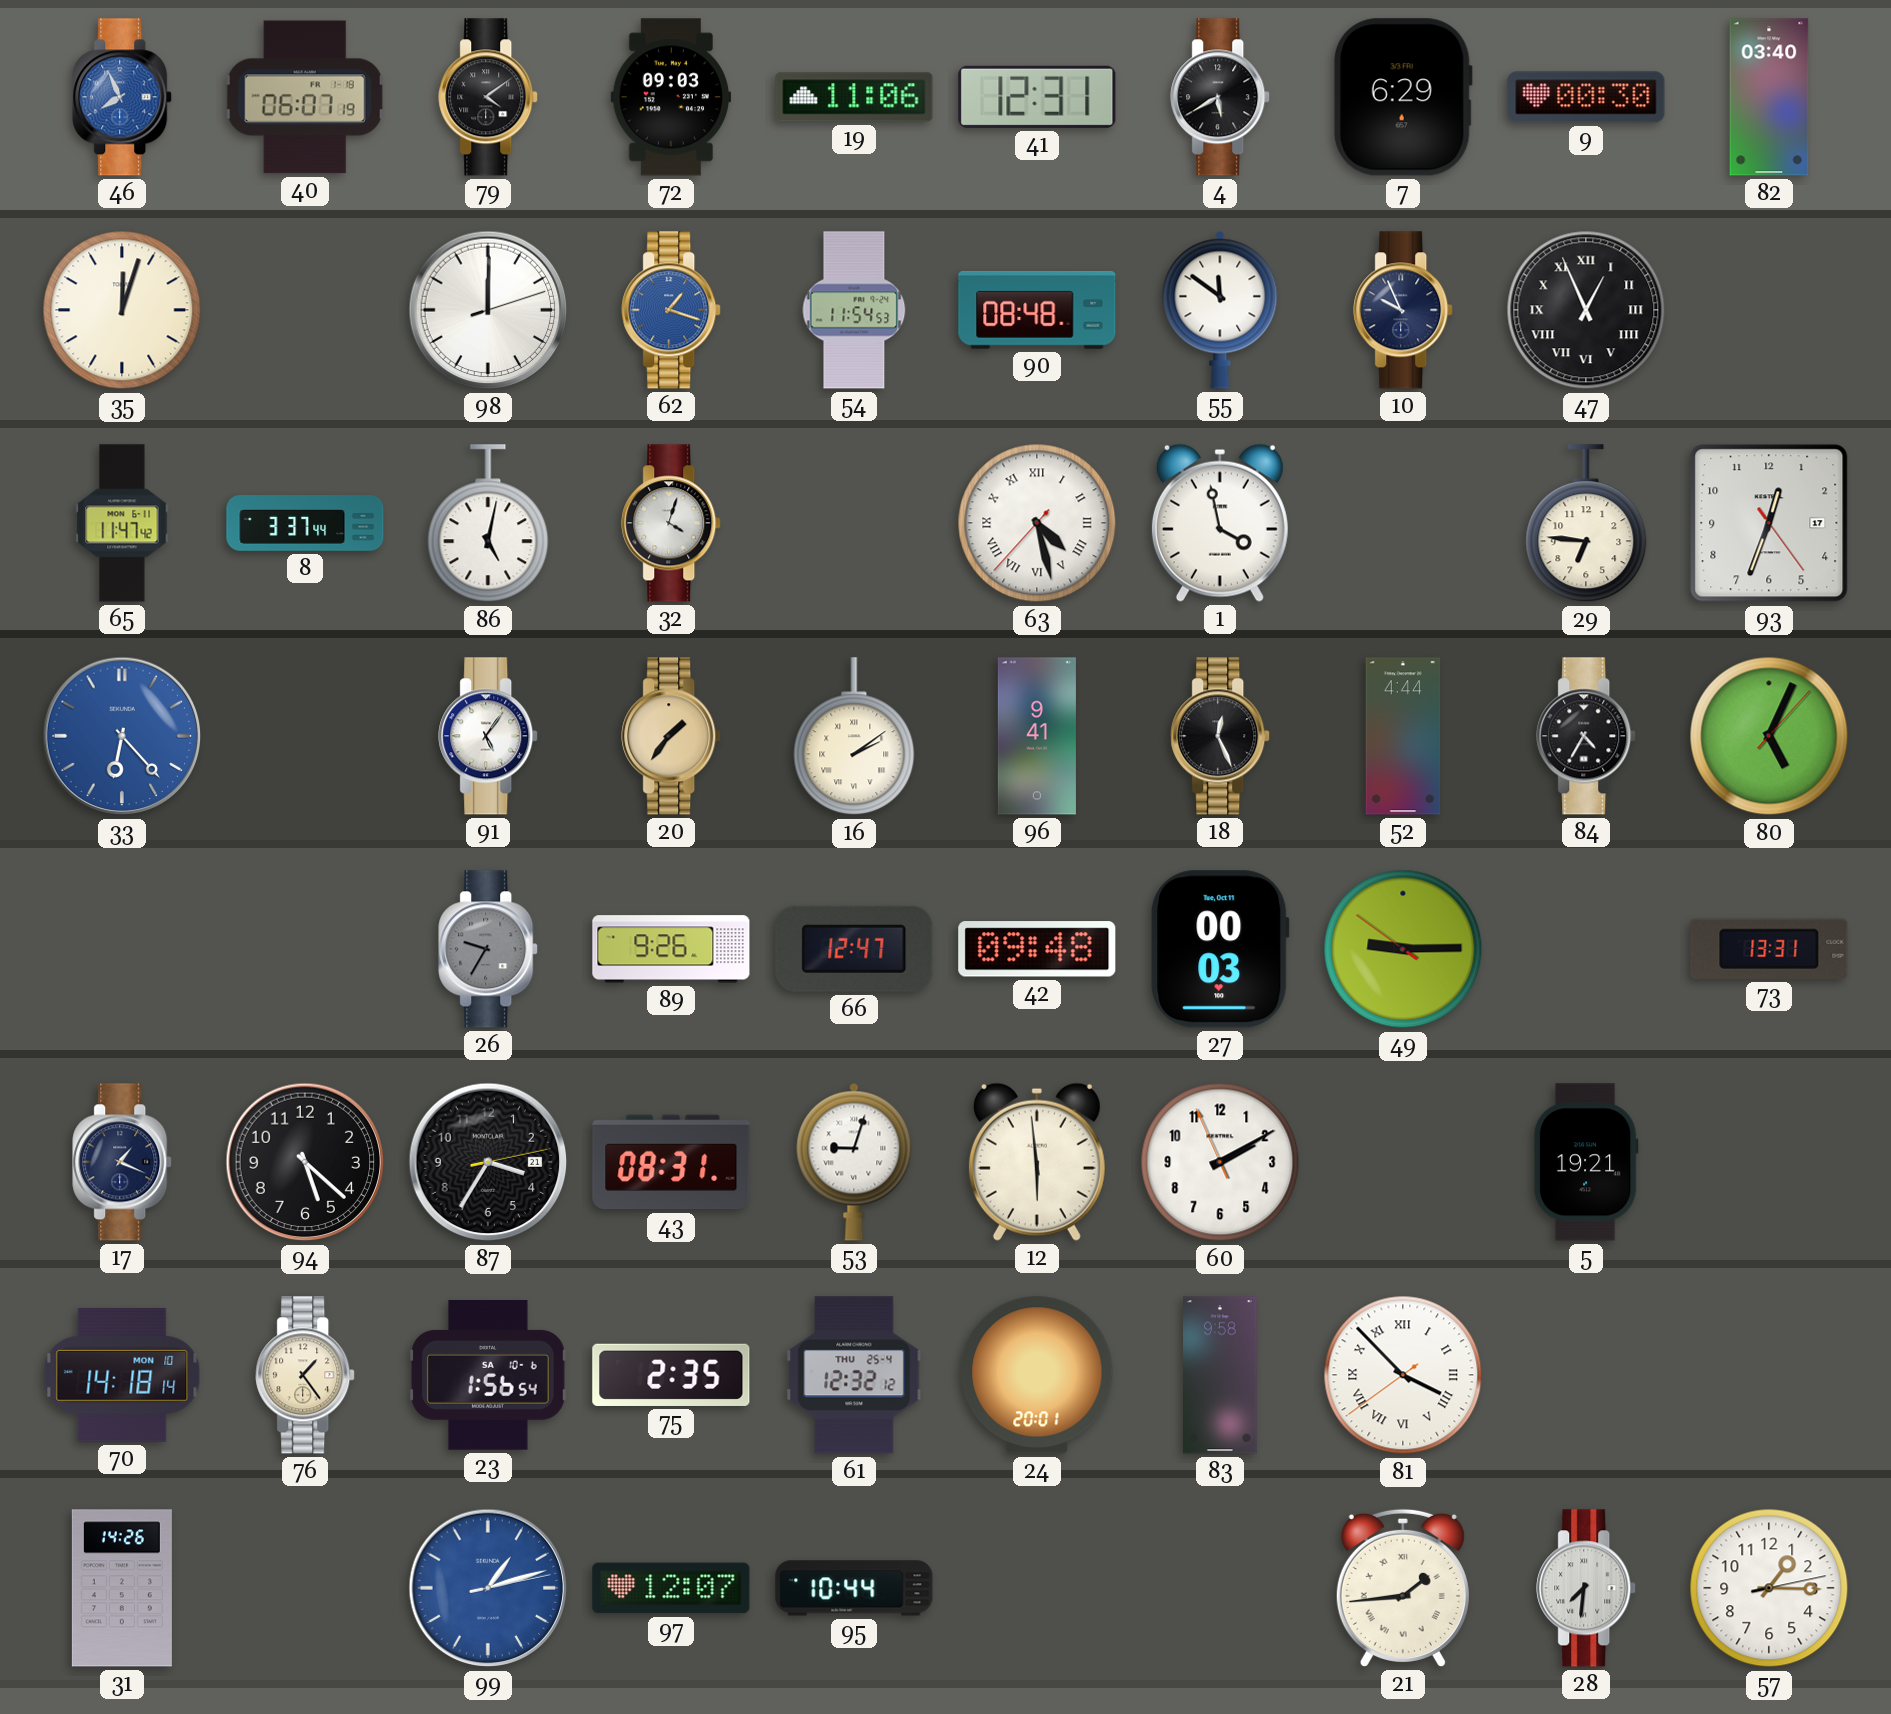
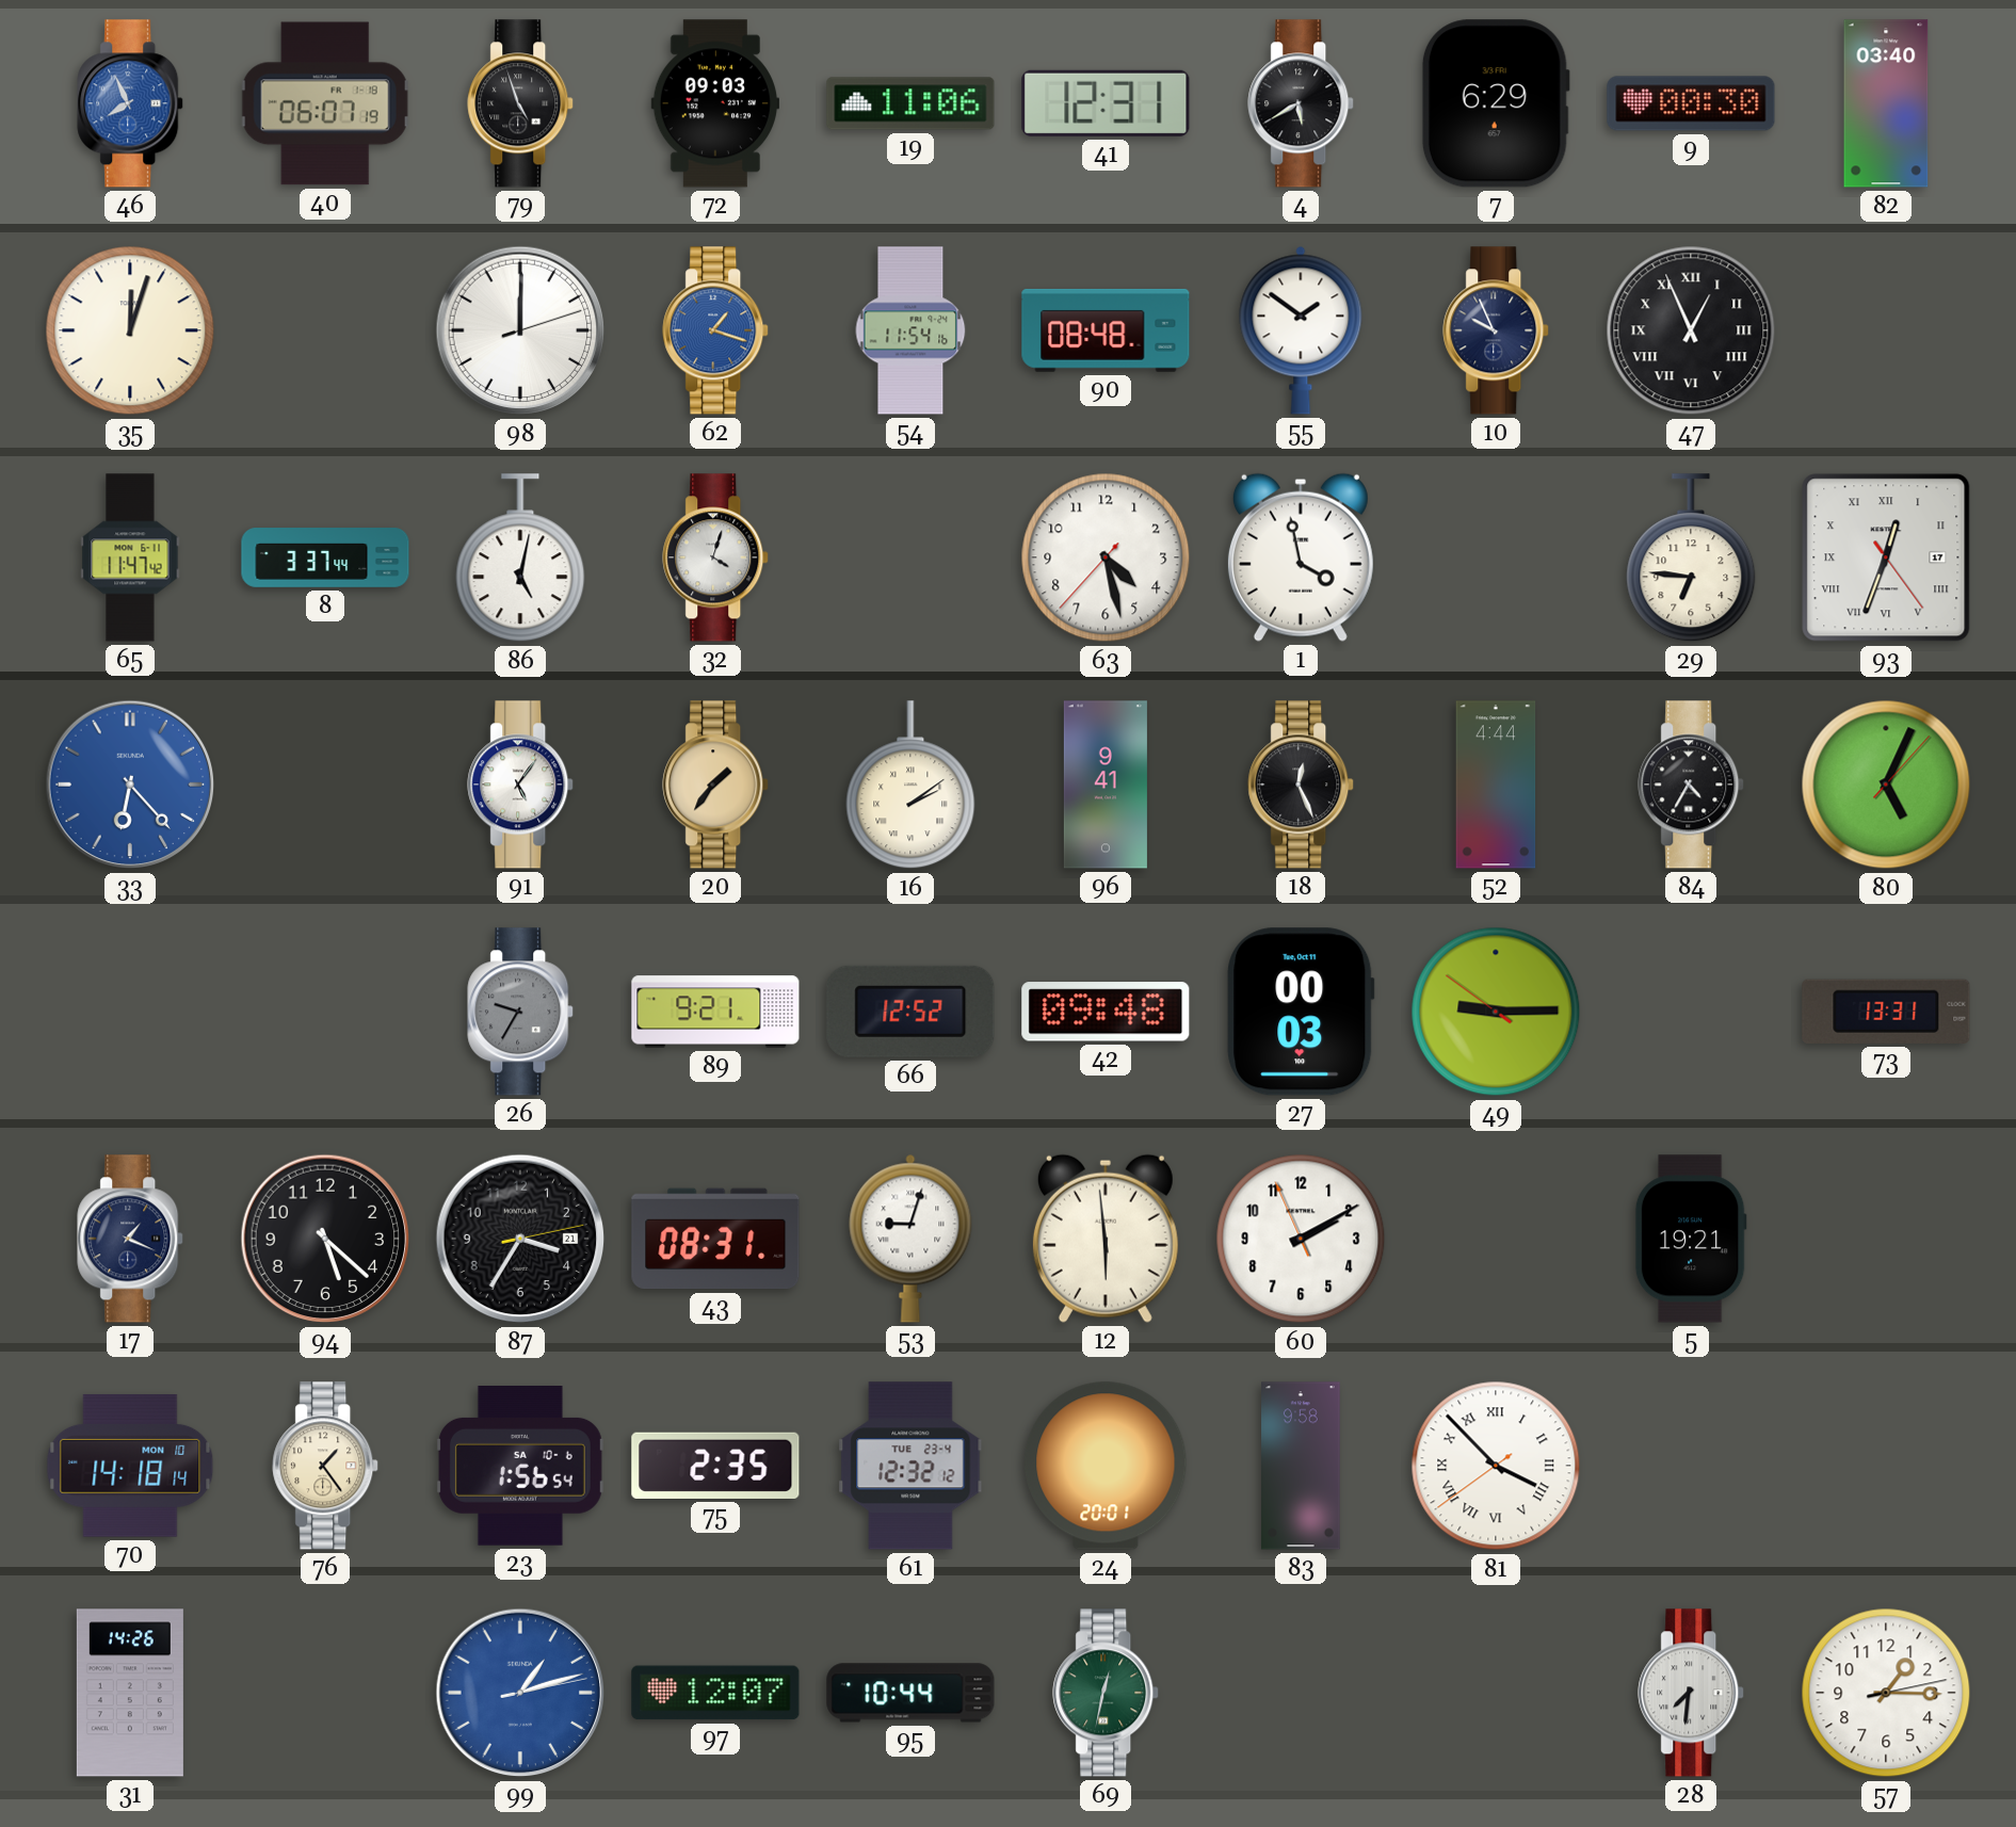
79: 4:09 -> 4:57
54: 11:54:53 -> 11:54:16
55: 11:51 -> 1:51
63 numerals: Roman -> Arabic
93 numerals: Arabic -> Roman
89: 9:26 -> 9:21
66: 12:47 -> 12:52
61 date: THU 25-4 -> TUE 23-4
69: none -> 12:32
21: 1:44 -> none
